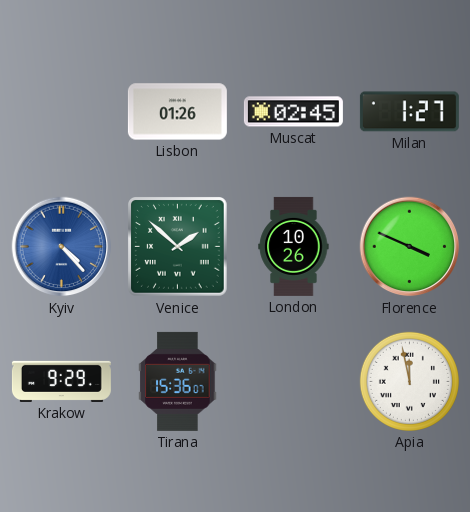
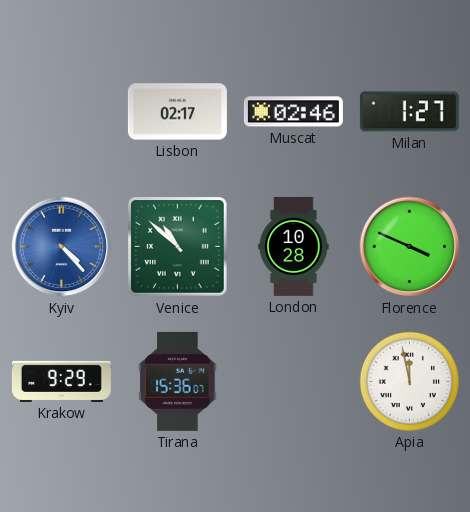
Lisbon: 01:26 -> 02:17
Muscat: 02:45 -> 02:46
Venice: 1:52 -> 10:52
London: 10:26 -> 10:28
